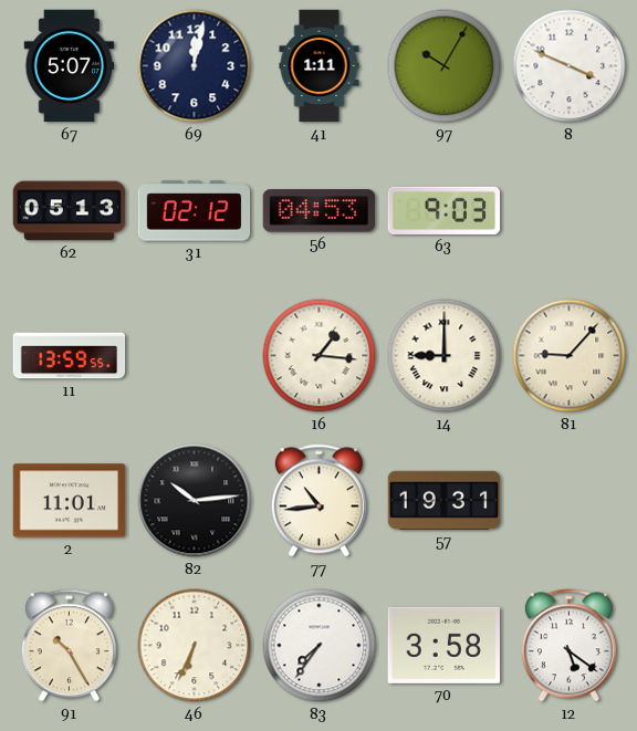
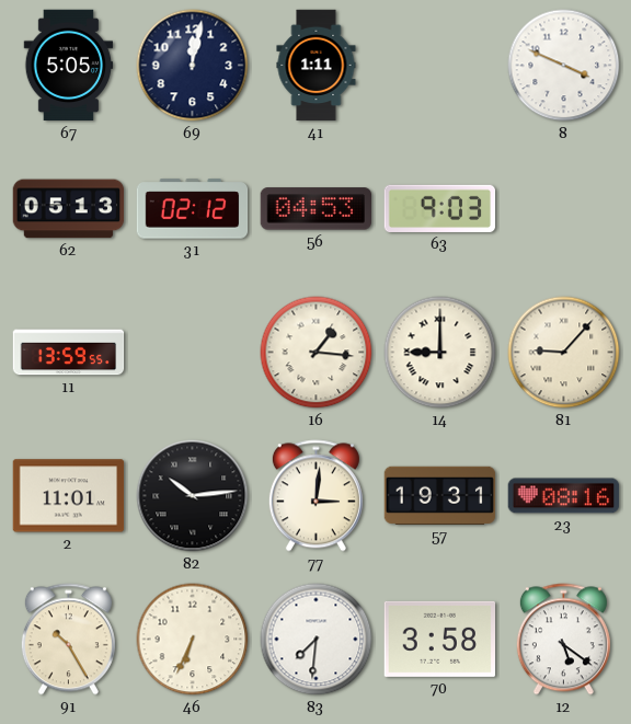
67: 5:07 -> 5:05
97: 10:05 -> none
77: 10:44 -> 3:01
23: none -> 08:16
83: 7:36 -> 7:31
